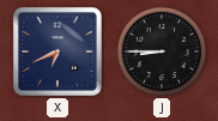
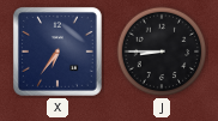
X: 6:41 -> 6:36
